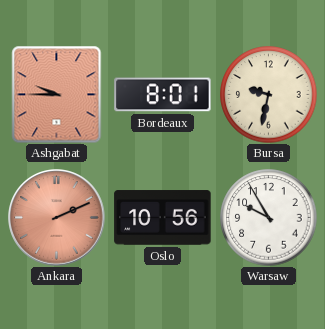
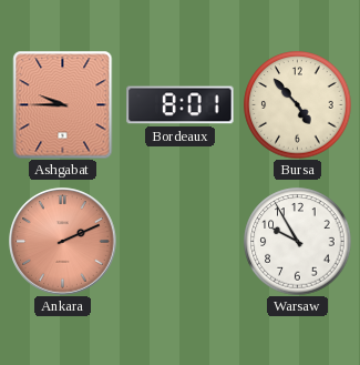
Bursa: 9:32 -> 4:53
Oslo: 10:56 -> none
